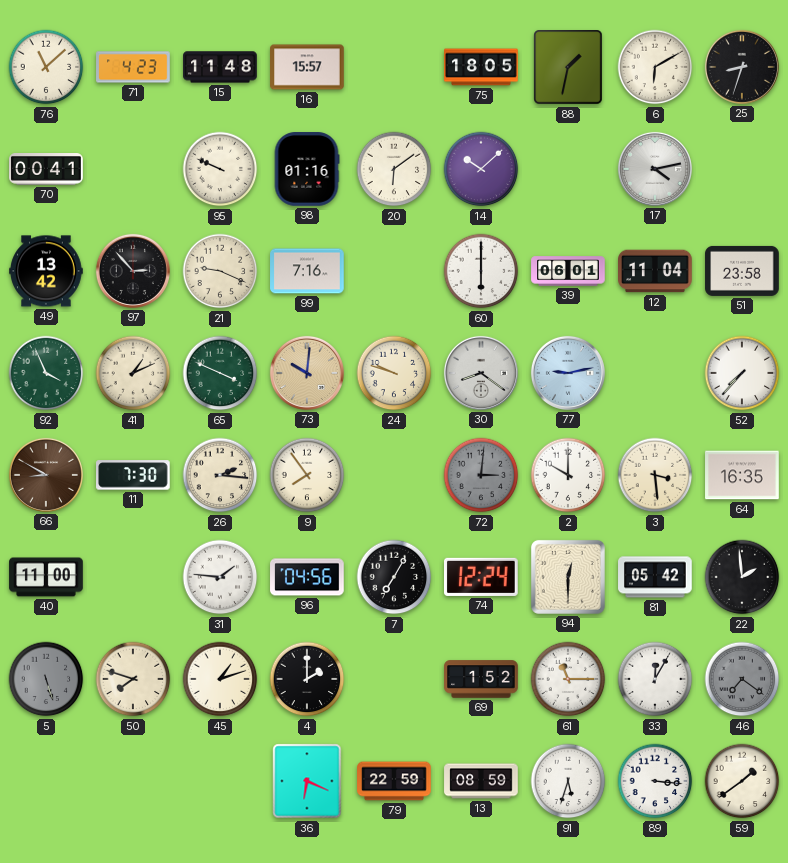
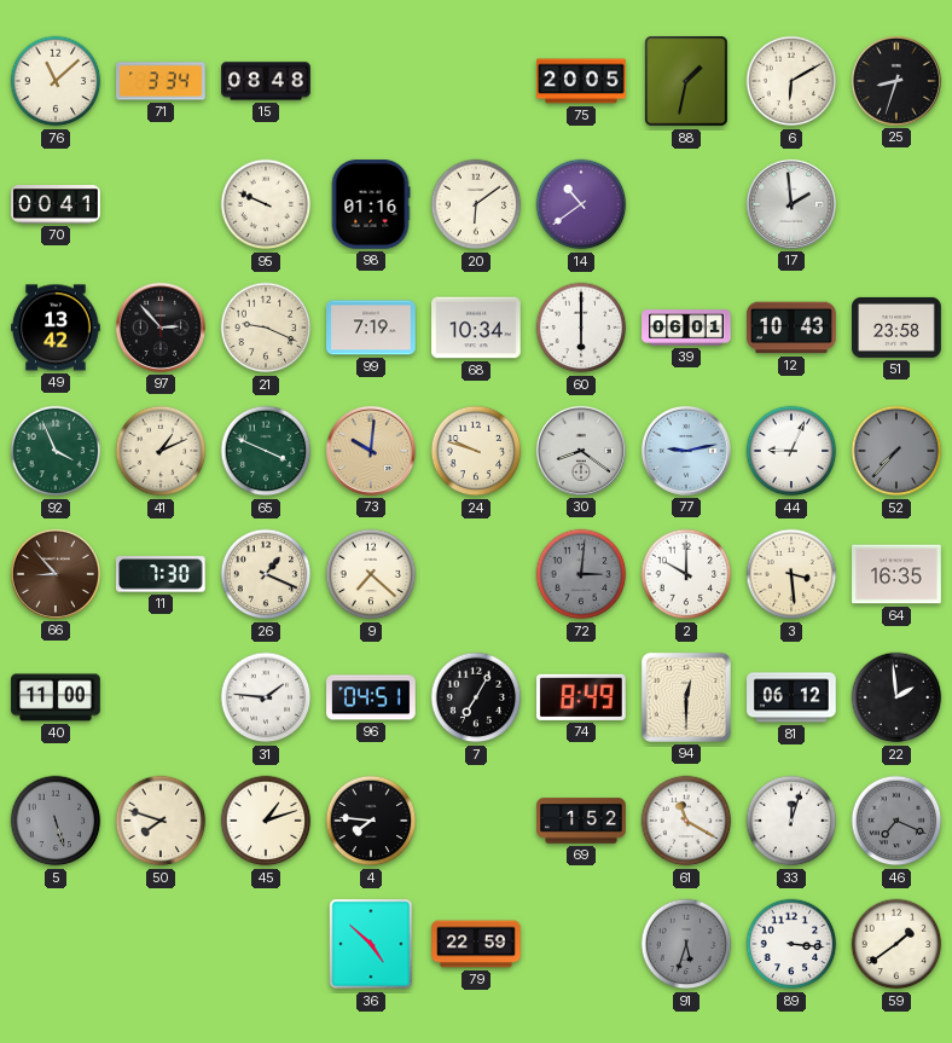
71: 4:23 -> 3:34
15: 11:48 -> 08:48
16: 15:57 -> none
75: 18:05 -> 20:05
14: 10:08 -> 10:39
17: 4:13 -> 1:59
99: 7:16 -> 7:19
68: none -> 10:34
12: 11:04 -> 10:43
44: none -> 9:04
52 dial: white -> grey
66: 8:50 -> 8:53
26: 2:16 -> 1:19
9: 7:54 -> 7:22
96: 04:56 -> 04:51
74: 12:24 -> 8:49
81: 05:42 -> 06:12
4: 2:00 -> 7:46
61: 11:15 -> 11:20
33: 12:05 -> 12:03
46: 7:21 -> 7:19
36: 6:19 -> 4:52
13: 08:59 -> none
91 dial: white -> grey
